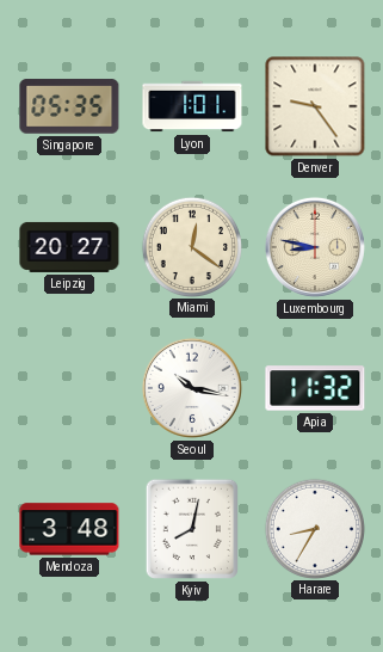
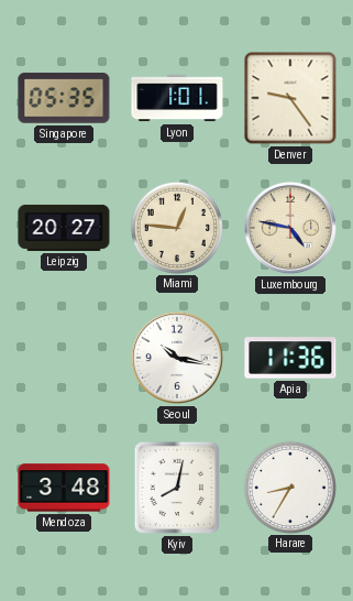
Miami: 12:21 -> 12:46
Luxembourg: 8:47 -> 4:47
Apia: 11:32 -> 11:36
